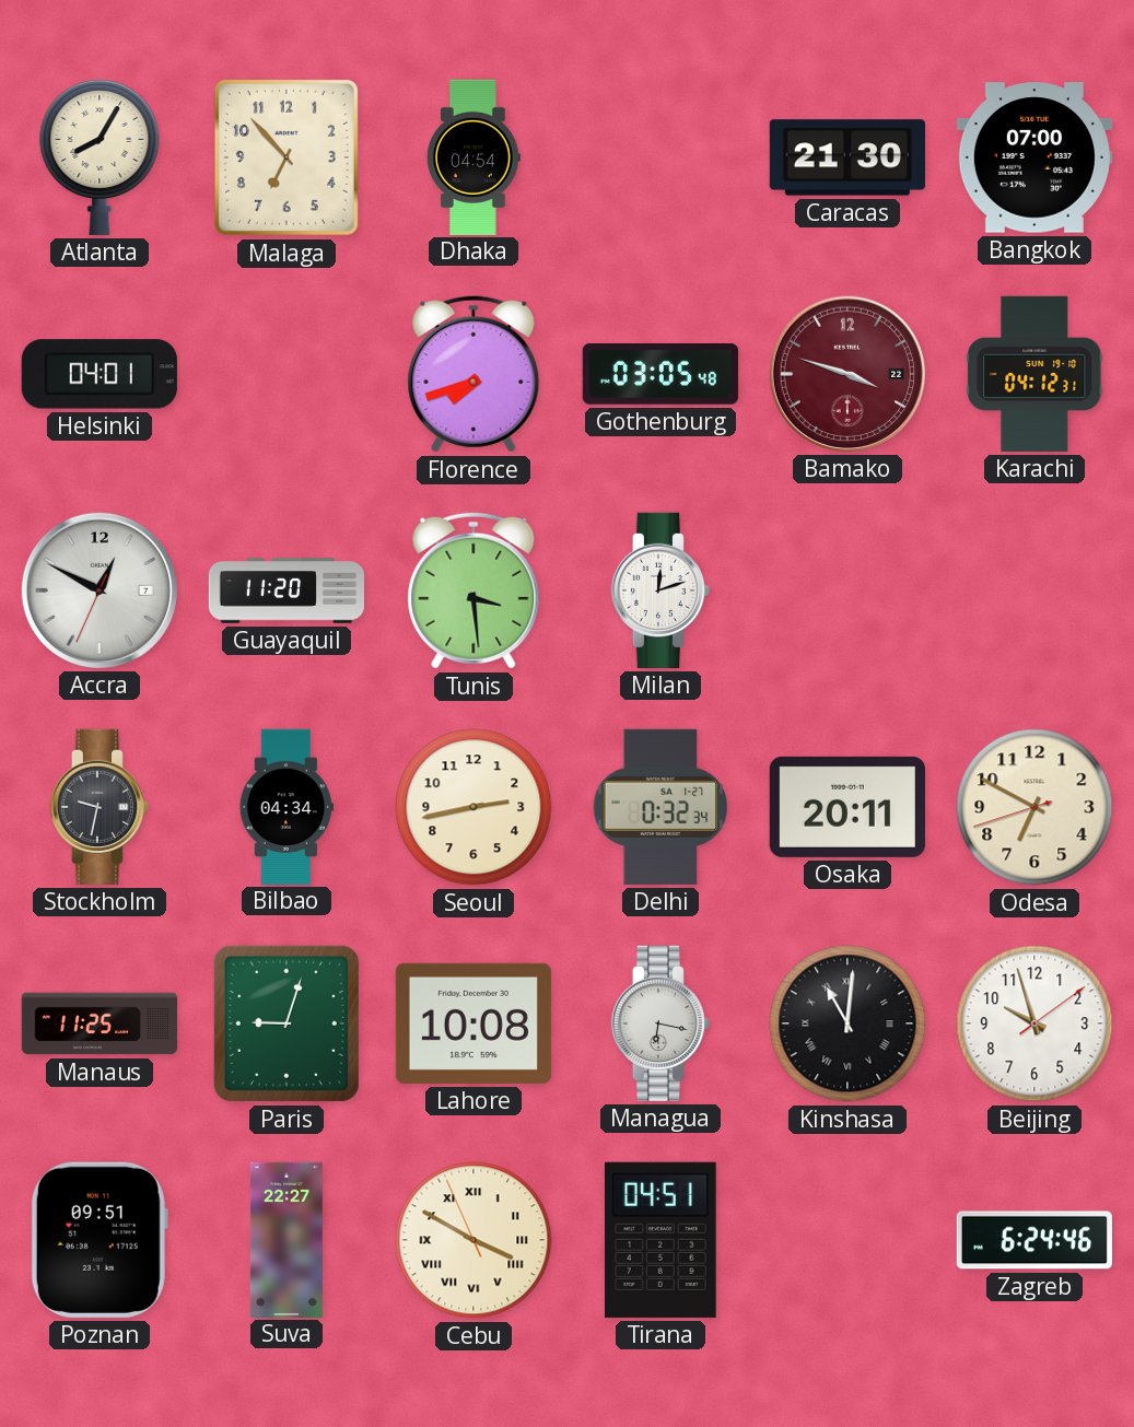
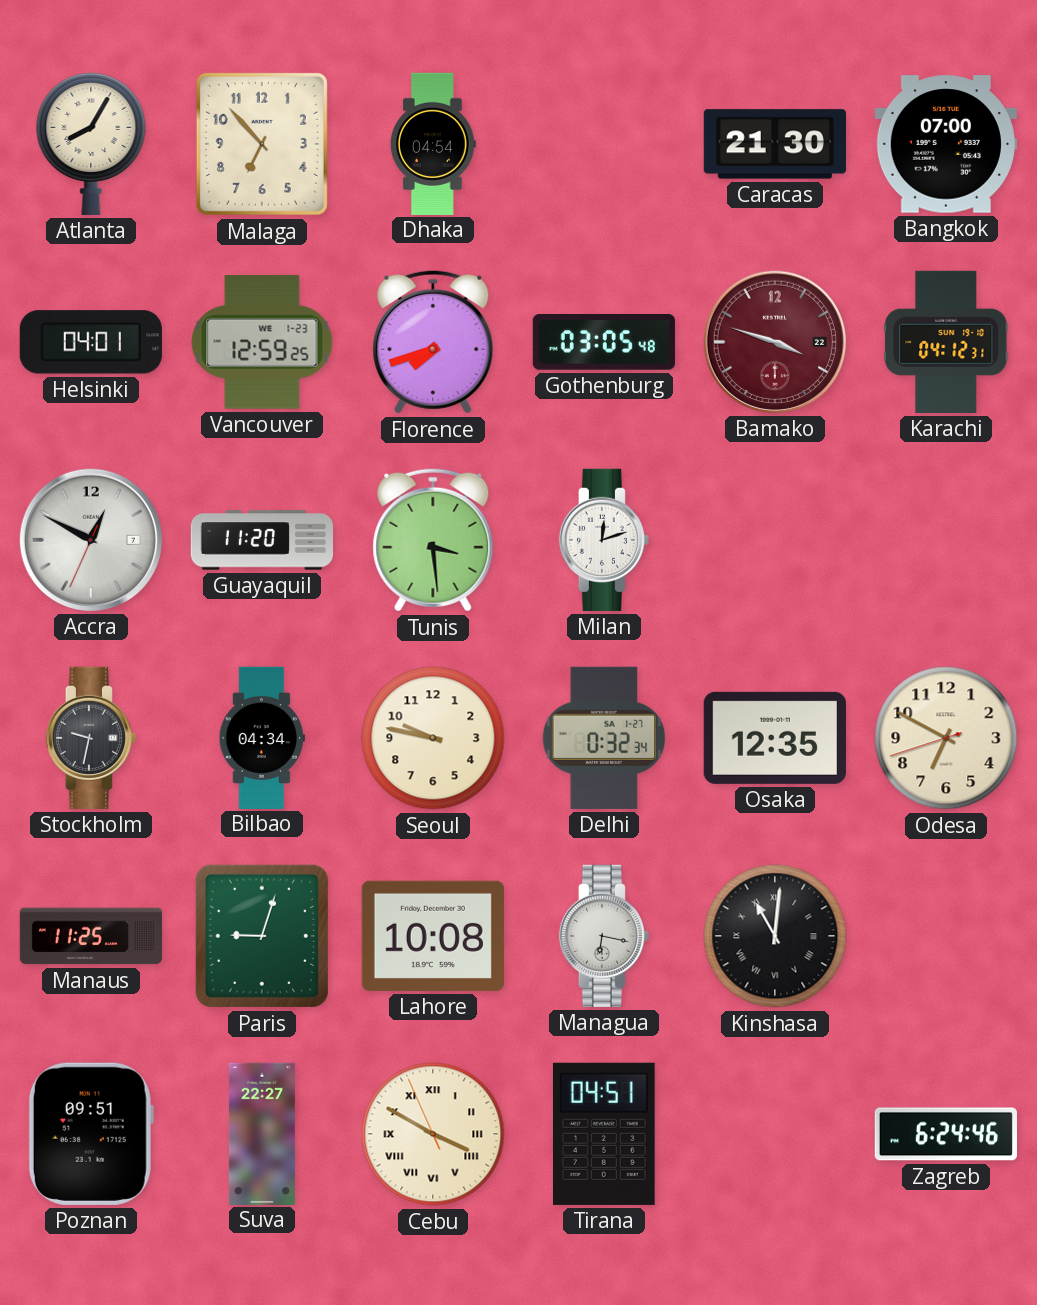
Vancouver: none -> 12:59
Seoul: 2:43 -> 9:47
Osaka: 20:11 -> 12:35
Beijing: 9:57 -> none
